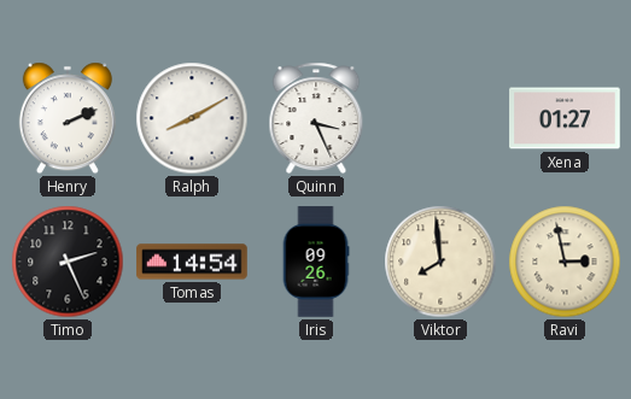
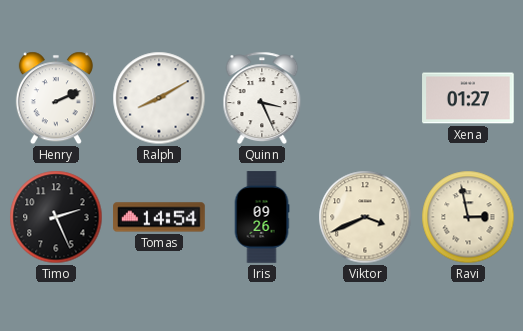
Viktor: 7:59 -> 3:41
